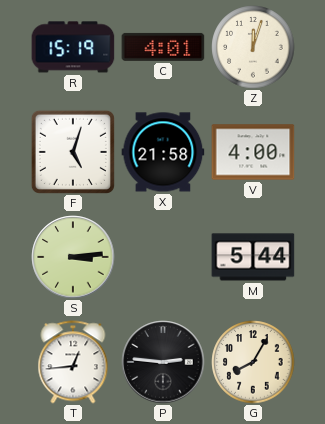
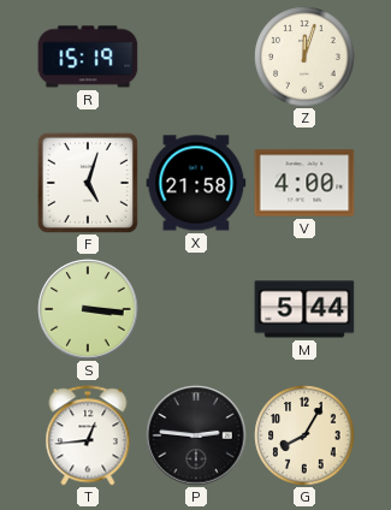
C: 4:01 -> none
S: 3:14 -> 3:16
